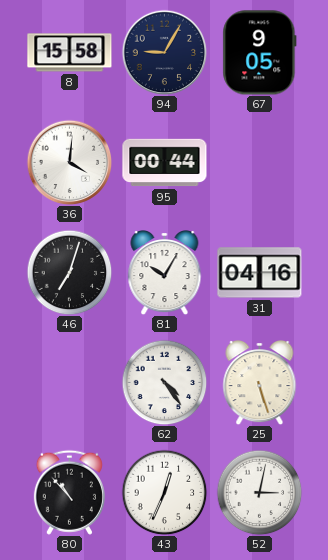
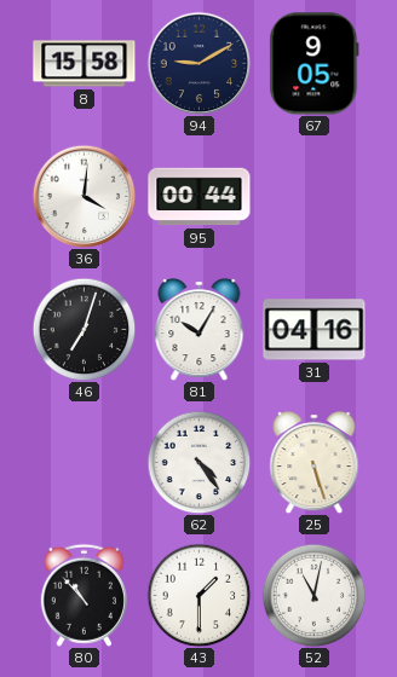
94: 9:05 -> 9:10
43: 12:34 -> 1:30
52: 3:02 -> 11:02
